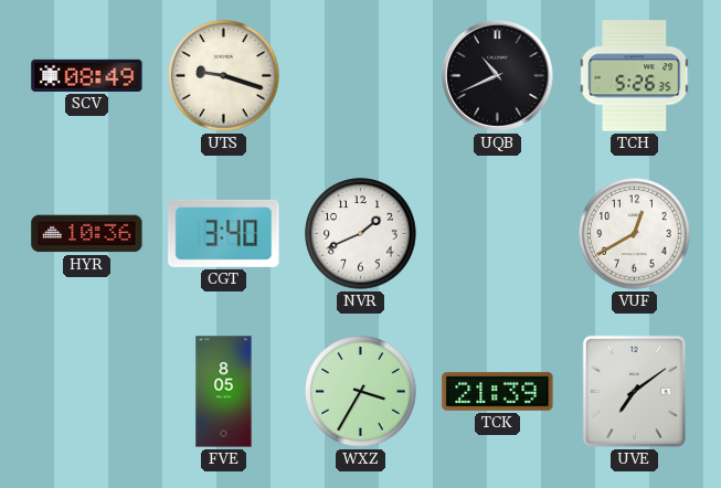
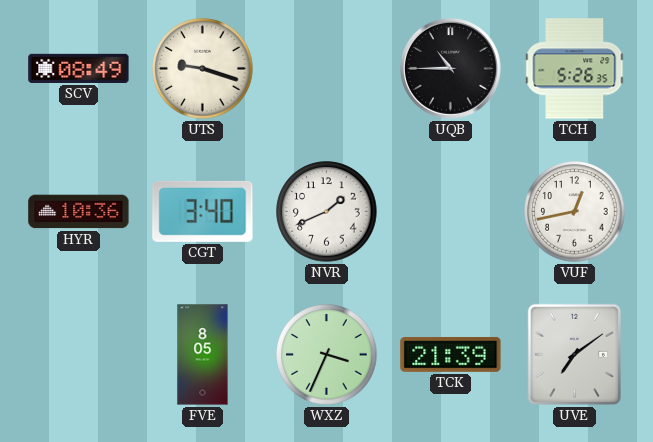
UQB: 10:41 -> 10:45
VUF: 12:40 -> 12:43
WXZ: 3:35 -> 3:34
